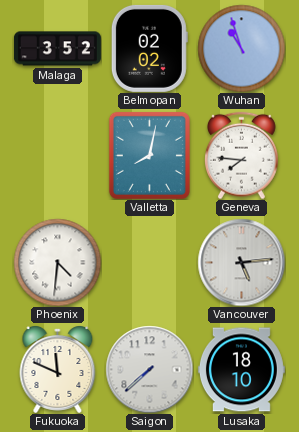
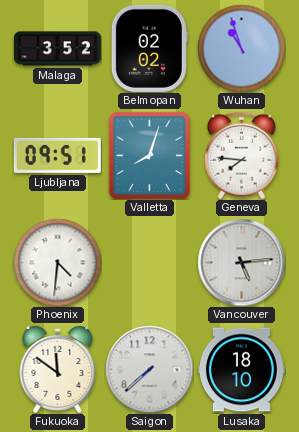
Ljubljana: none -> 09:51
Valletta: 8:02 -> 8:03
Fukuoka: 11:49 -> 11:51
